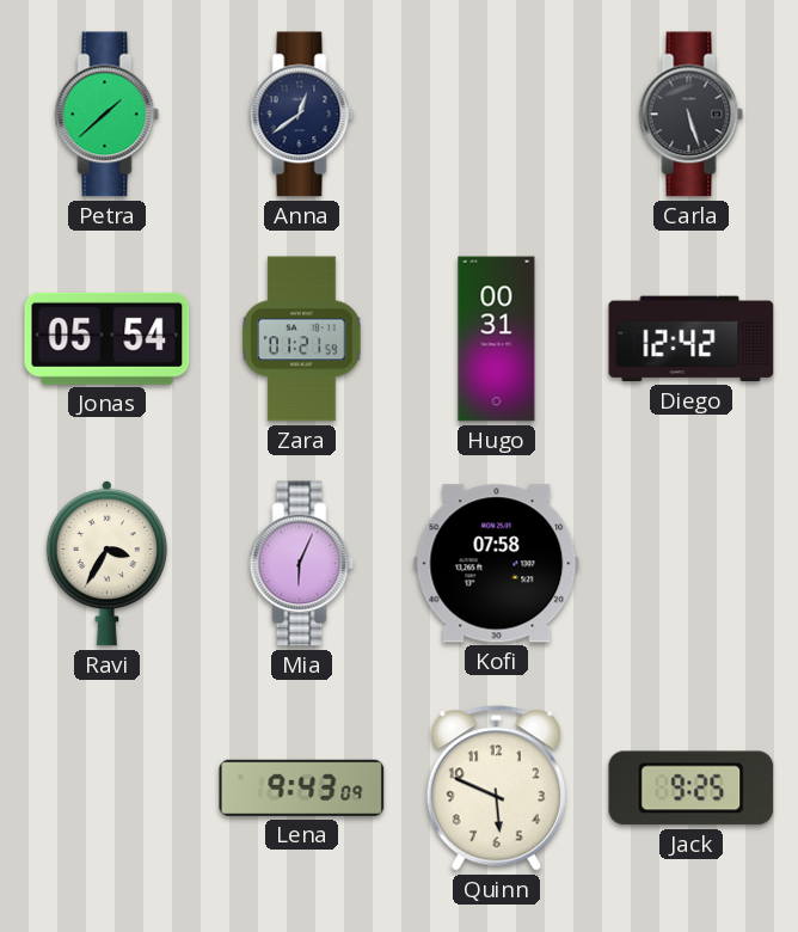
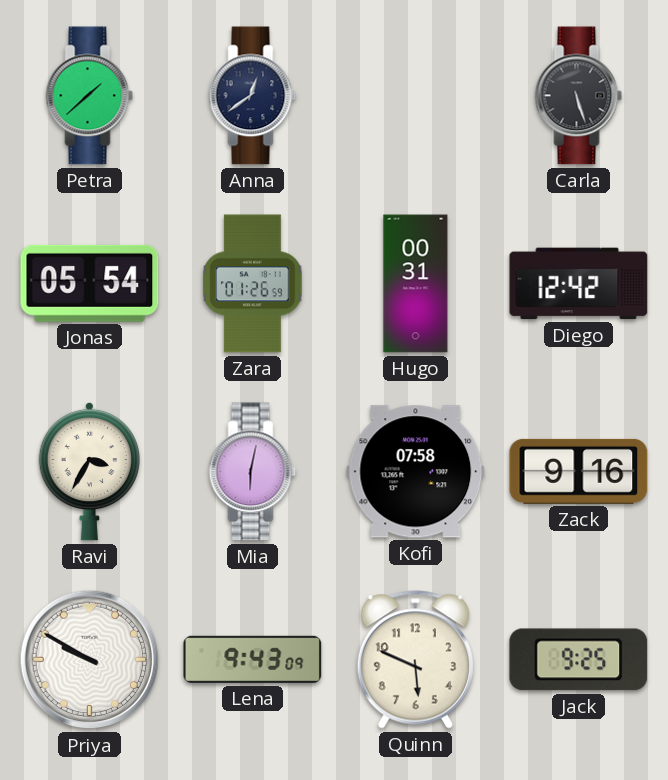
Zara: 01:21 -> 01:26
Mia: 6:04 -> 6:02
Zack: none -> 9:16
Priya: none -> 9:50
